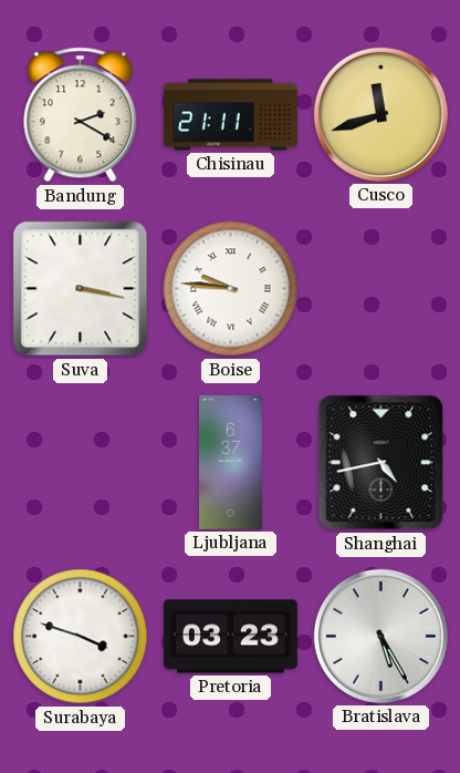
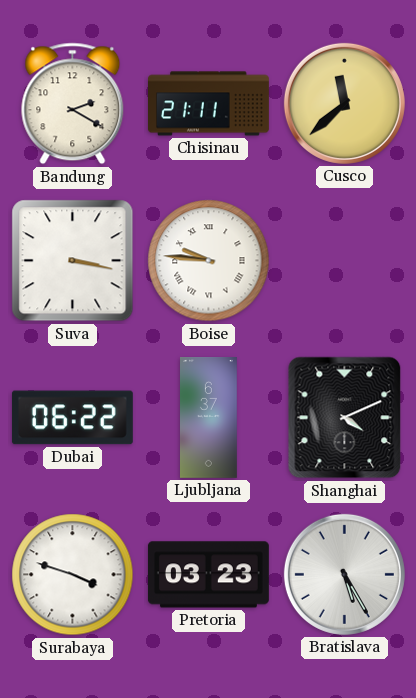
Cusco: 11:42 -> 11:38
Dubai: none -> 06:22
Shanghai: 4:43 -> 4:11
